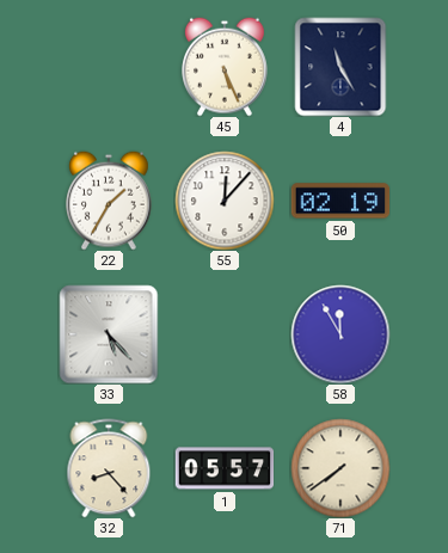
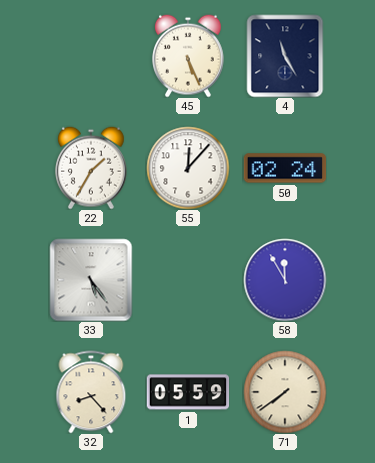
50: 02:19 -> 02:24
33: 5:23 -> 5:24
1: 05:57 -> 05:59
